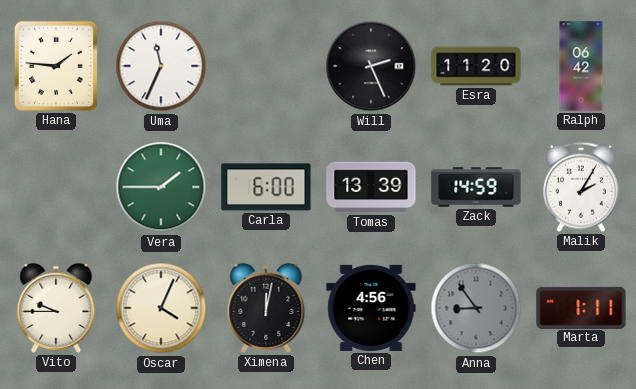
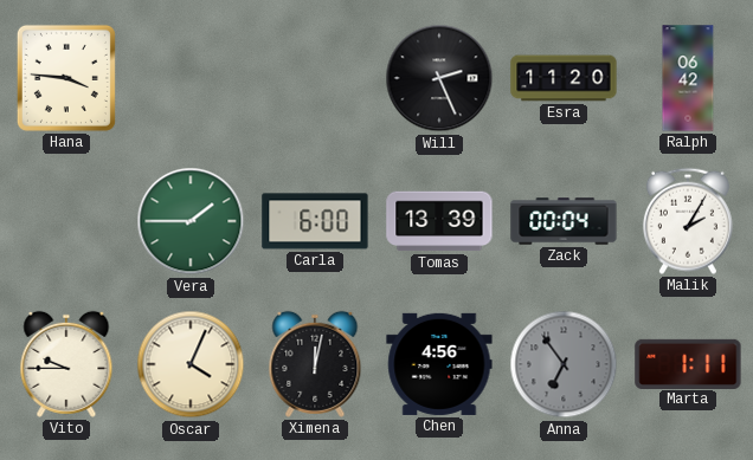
Hana: 1:46 -> 3:46
Uma: 11:34 -> none
Zack: 14:59 -> 00:04
Anna: 8:54 -> 6:54
